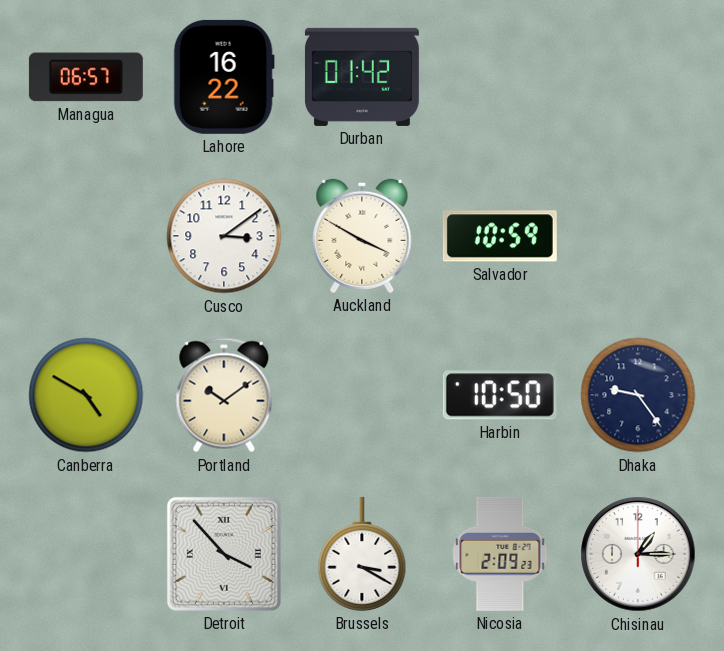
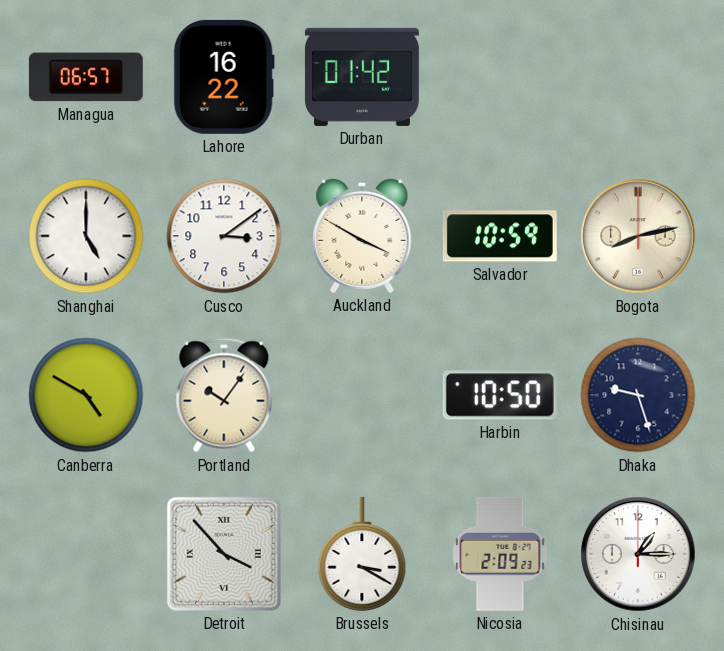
Shanghai: none -> 5:00
Bogota: none -> 8:13
Portland: 10:09 -> 10:06
Dhaka: 9:24 -> 9:27
